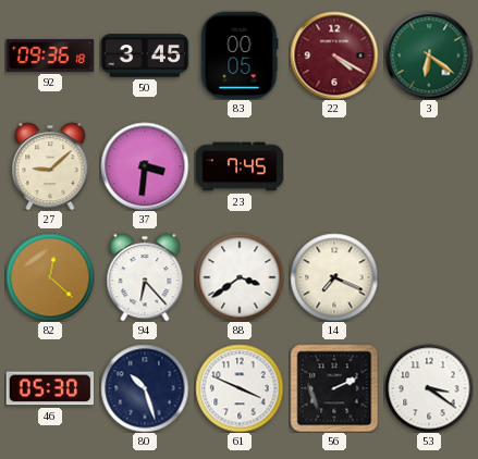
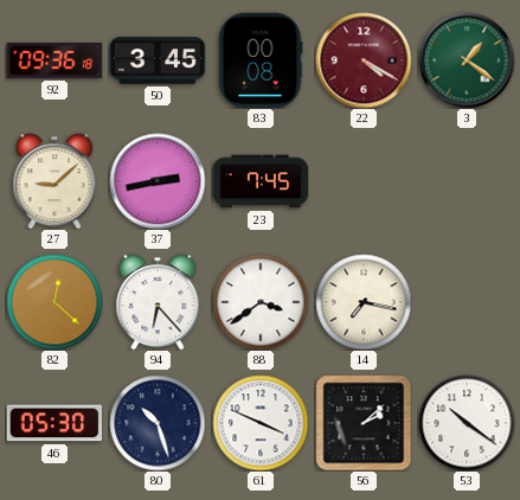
83: 00:05 -> 00:08
3: 6:21 -> 1:21
37: 3:31 -> 2:43
14: 7:19 -> 7:17
56: 2:11 -> 2:08
53: 3:21 -> 10:21
